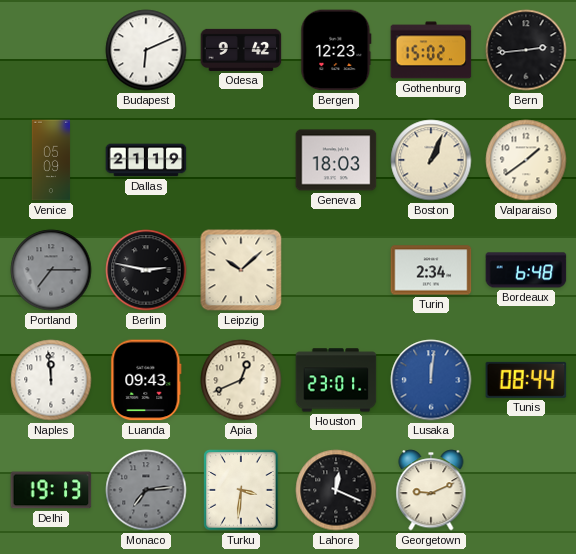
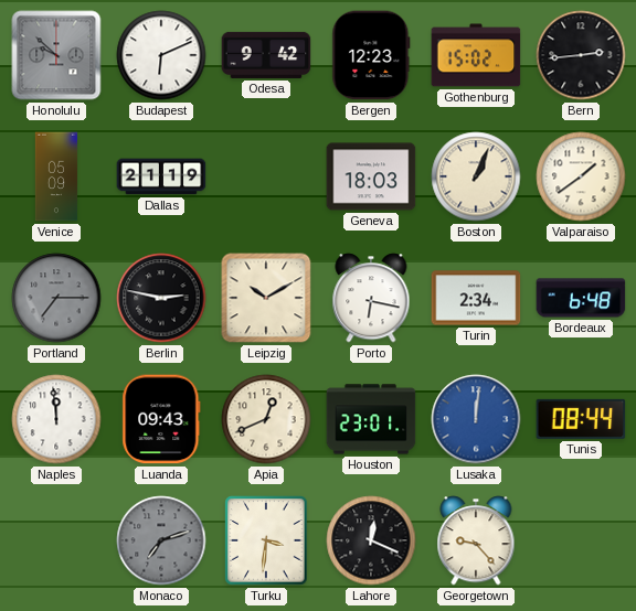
Honolulu: none -> 9:52
Leipzig: 10:08 -> 10:10
Porto: none -> 6:17
Delhi: 19:13 -> none
Monaco: 7:14 -> 7:12
Georgetown: 9:11 -> 9:23
